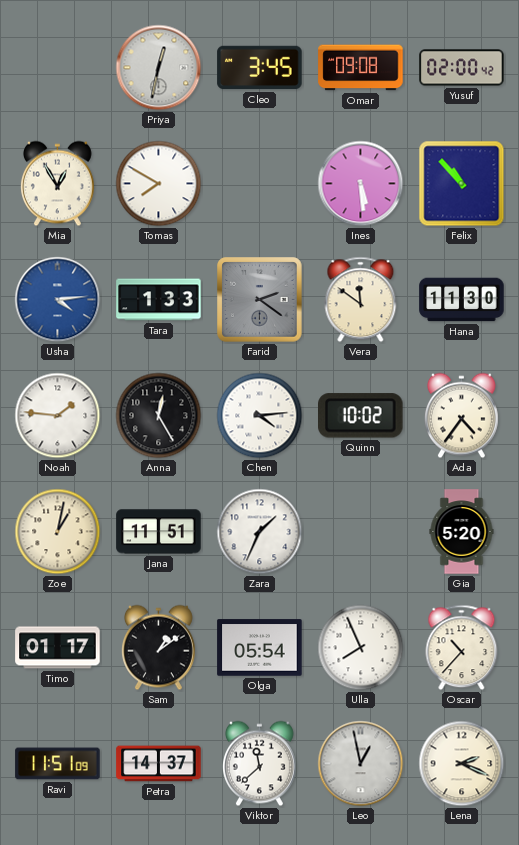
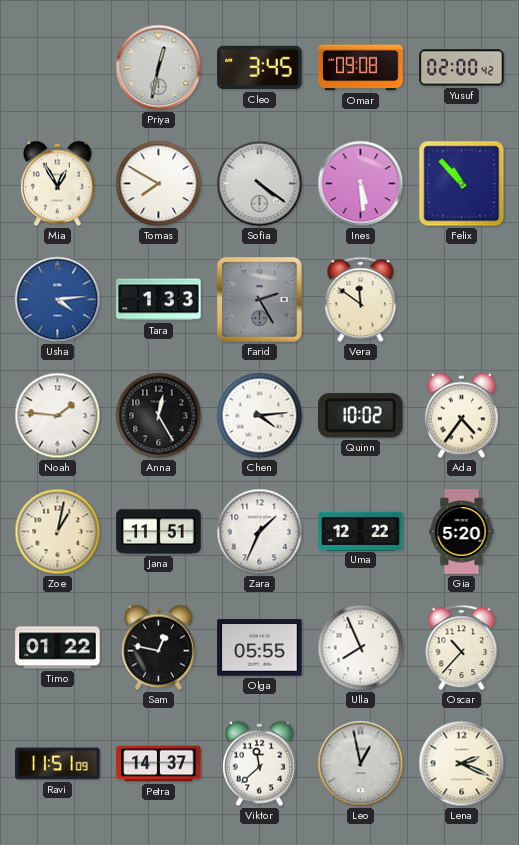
Sofia: none -> 4:21
Farid: 2:21 -> 2:25
Hana: 11:30 -> none
Uma: none -> 12:22
Timo: 01:17 -> 01:22
Sam: 1:09 -> 12:47
Olga: 05:54 -> 05:55
